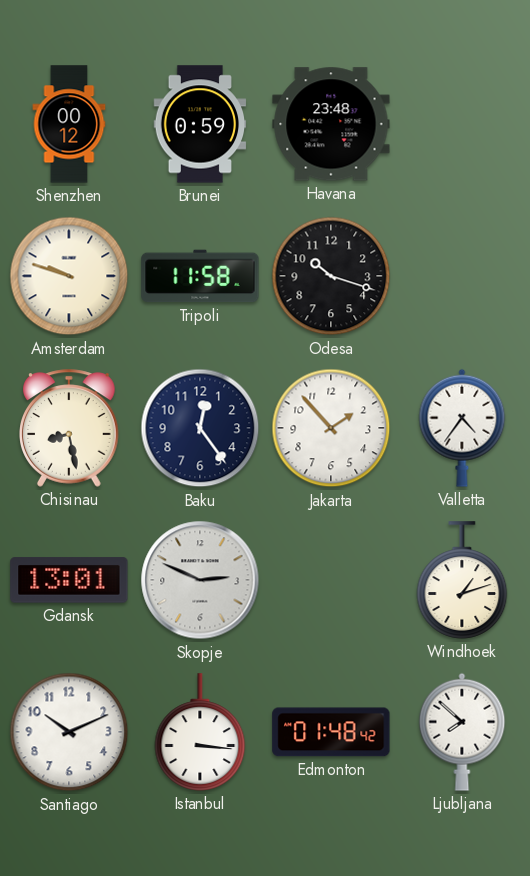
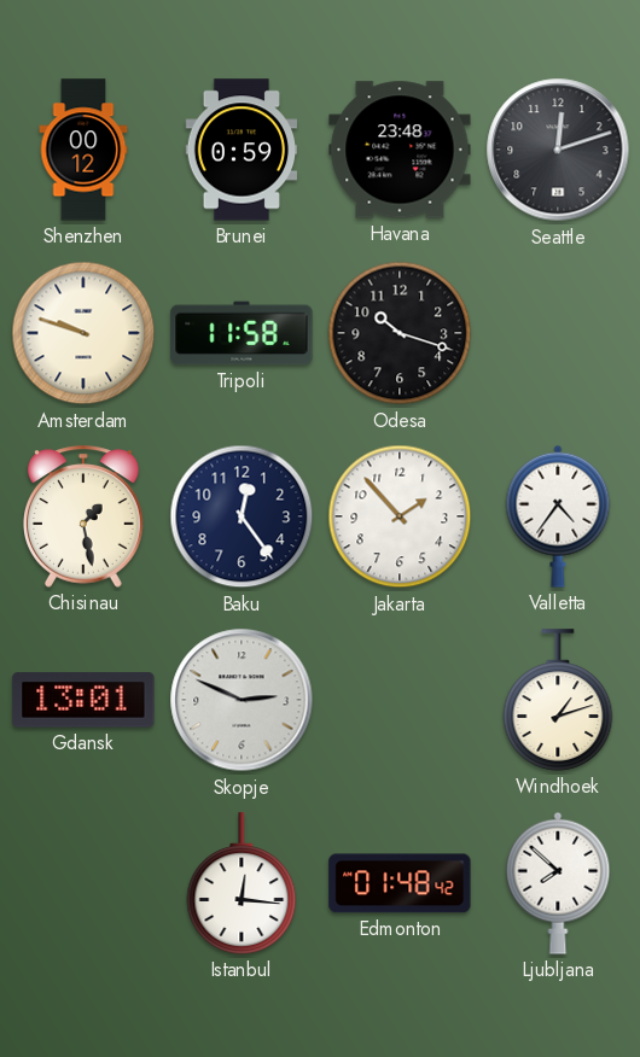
Seattle: none -> 12:12
Chisinau: 8:28 -> 1:28
Santiago: 10:11 -> none
Istanbul: 3:16 -> 12:16
